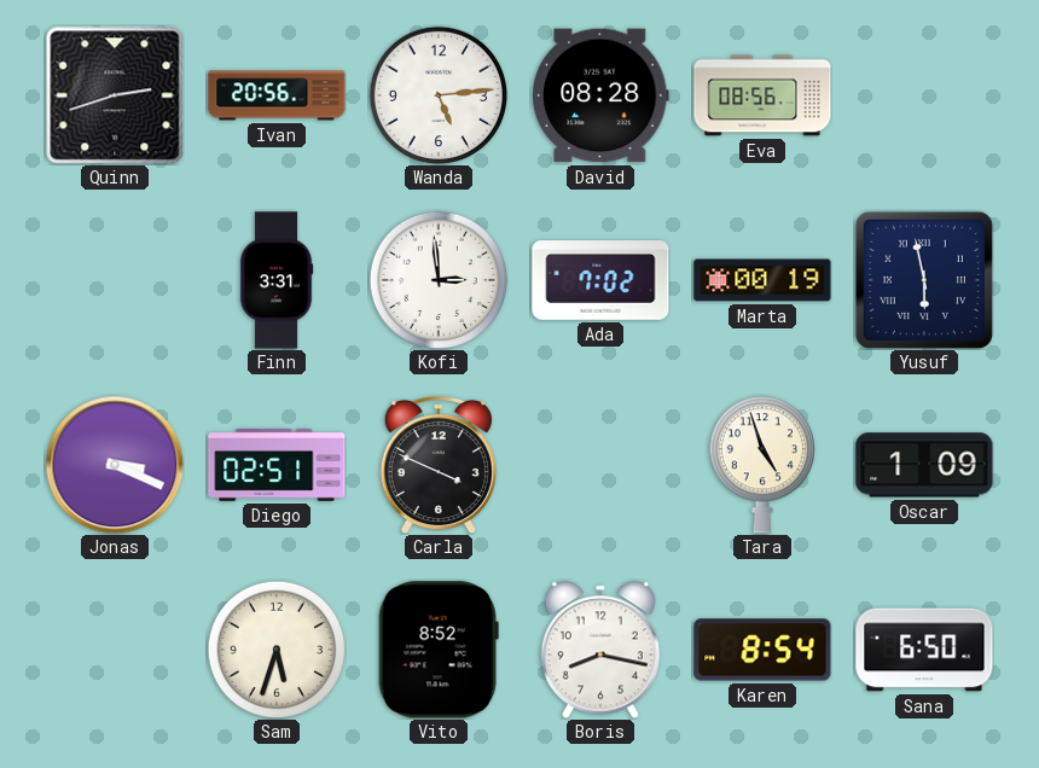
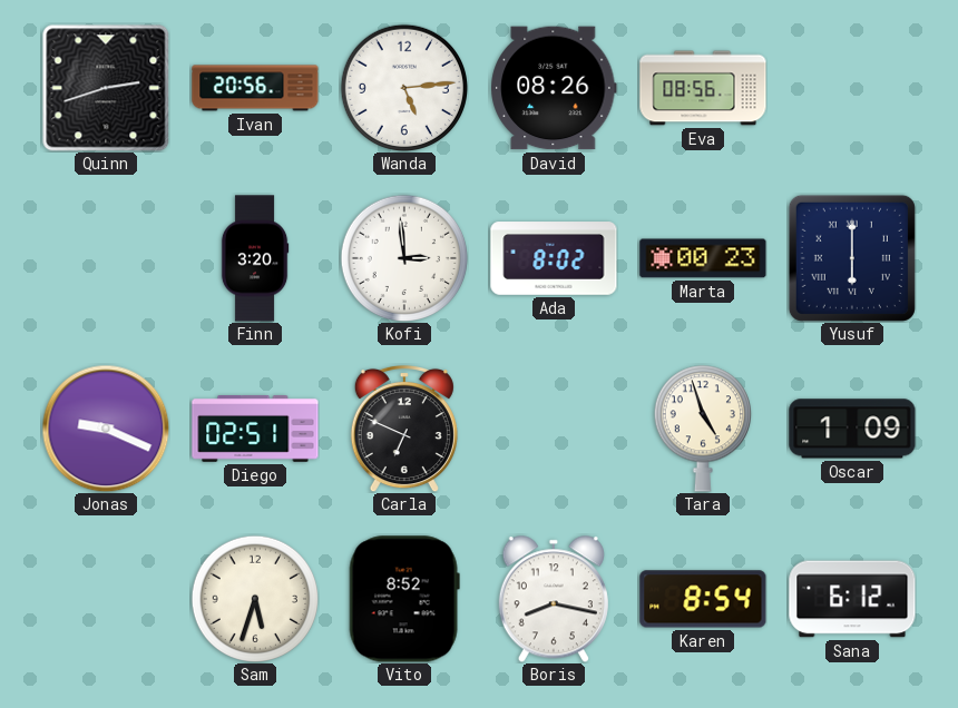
David: 08:28 -> 08:26
Finn: 3:31 -> 3:20
Ada: 7:02 -> 8:02
Marta: 00:19 -> 00:23
Yusuf: 5:58 -> 6:00
Jonas: 3:19 -> 9:19
Carla: 3:49 -> 6:49
Sana: 6:50 -> 6:12
